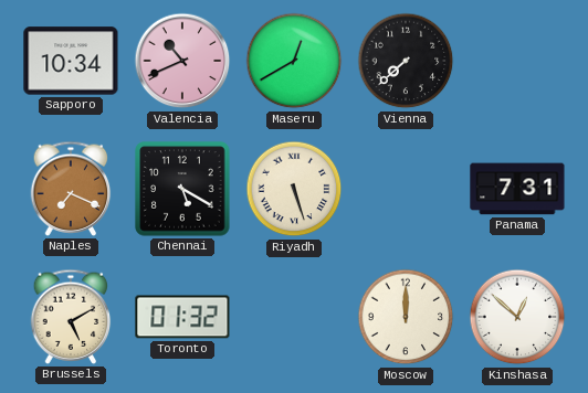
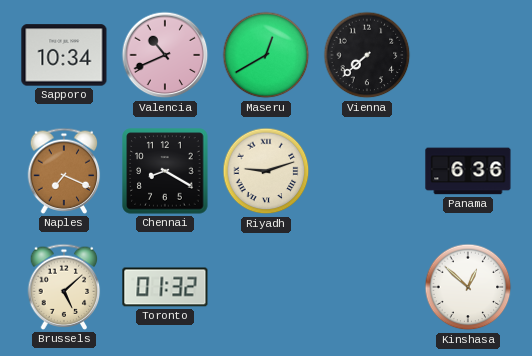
Chennai: 5:20 -> 8:20
Riyadh: 5:27 -> 9:12
Panama: 7:31 -> 6:36
Brussels: 5:10 -> 5:08
Moscow: 12:00 -> none
